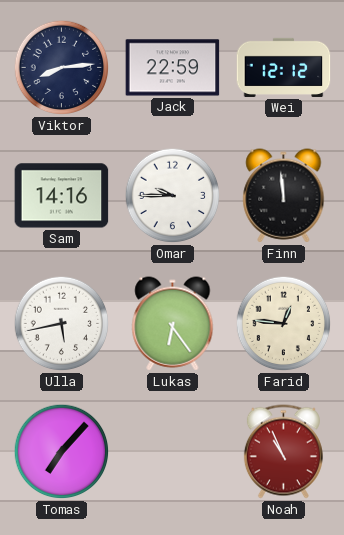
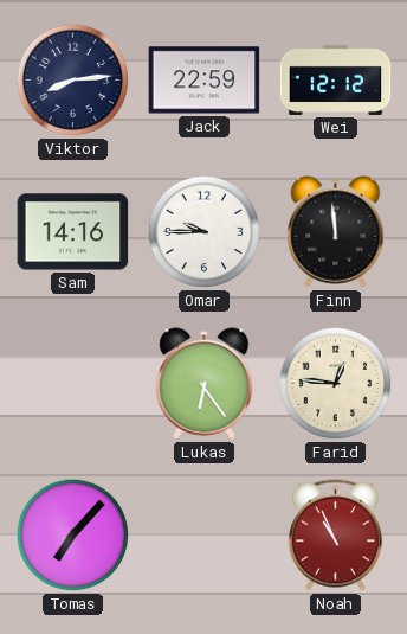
Ulla: 5:43 -> none
